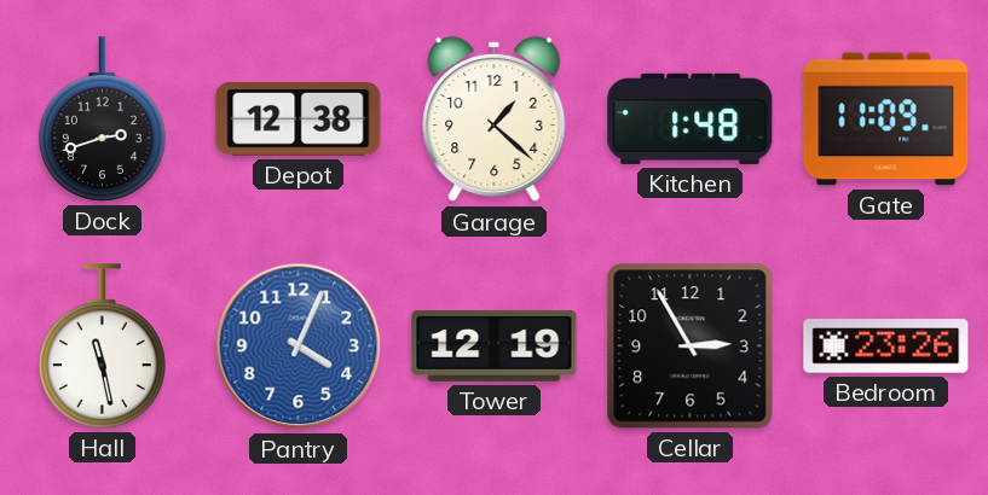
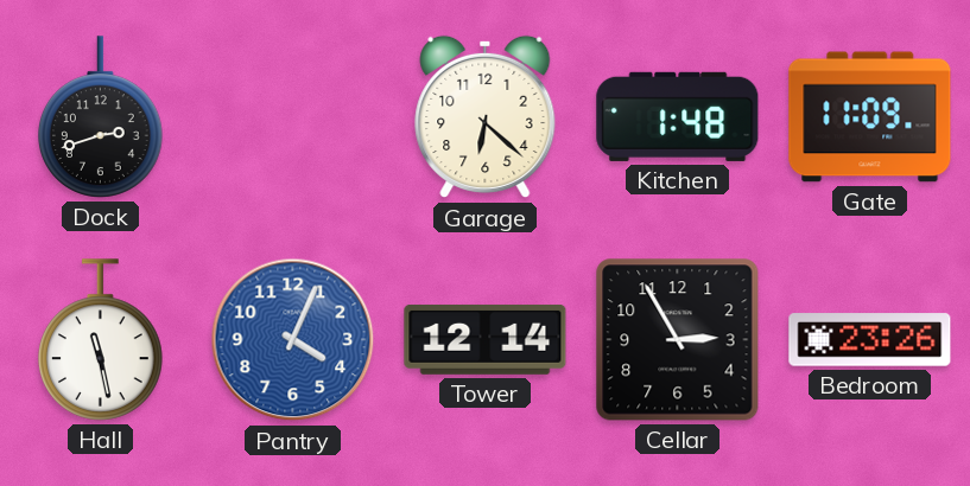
Depot: 12:38 -> none
Garage: 1:22 -> 6:22
Tower: 12:19 -> 12:14
